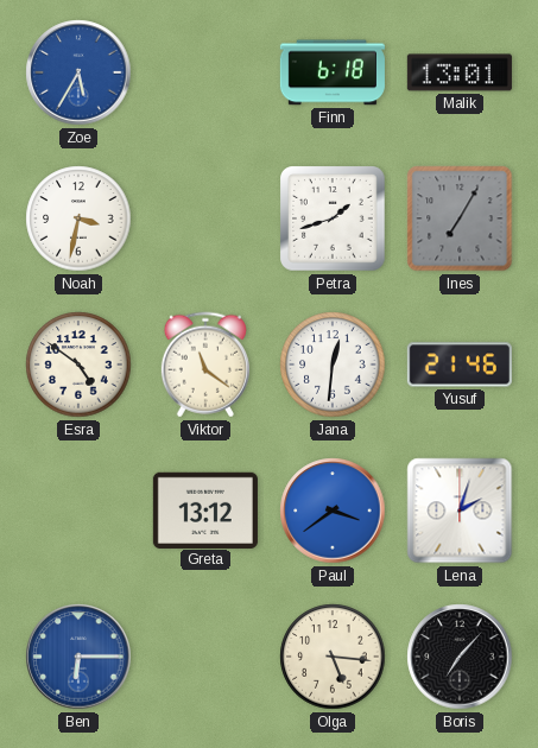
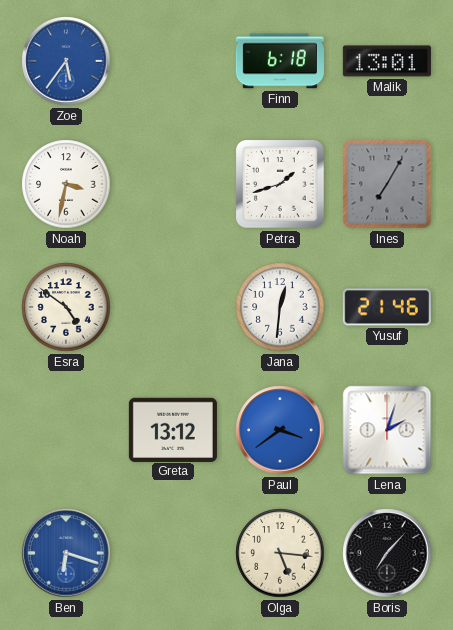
Zoe: 5:35 -> 5:36
Viktor: 11:21 -> none
Ben: 6:15 -> 6:18
